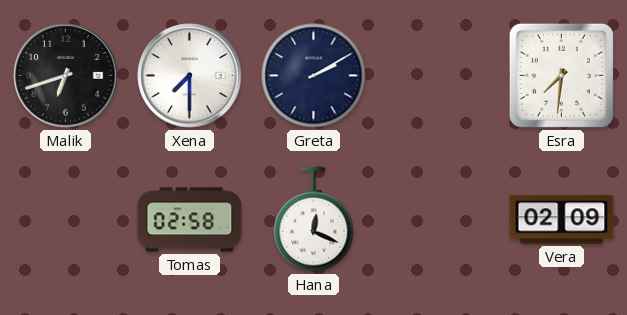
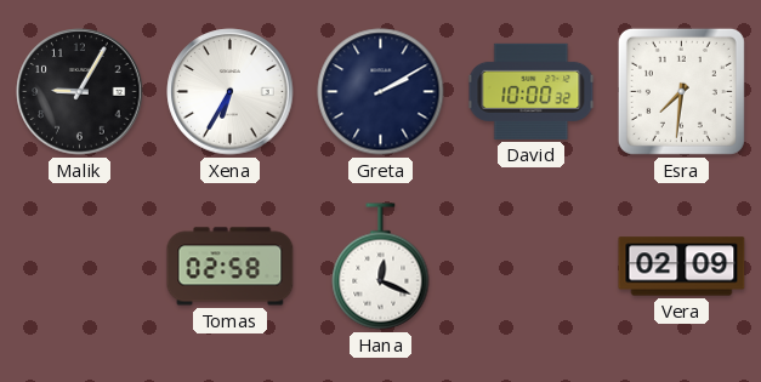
Malik: 6:42 -> 9:05
Xena: 7:30 -> 6:35
David: none -> 10:00
